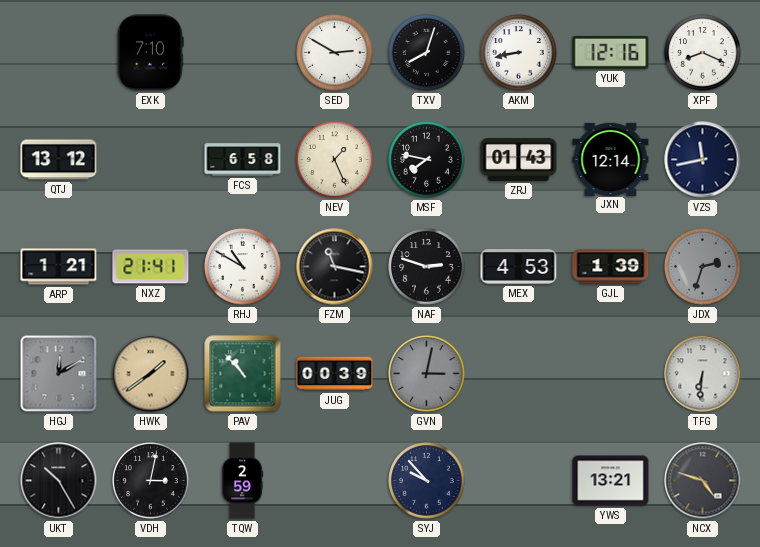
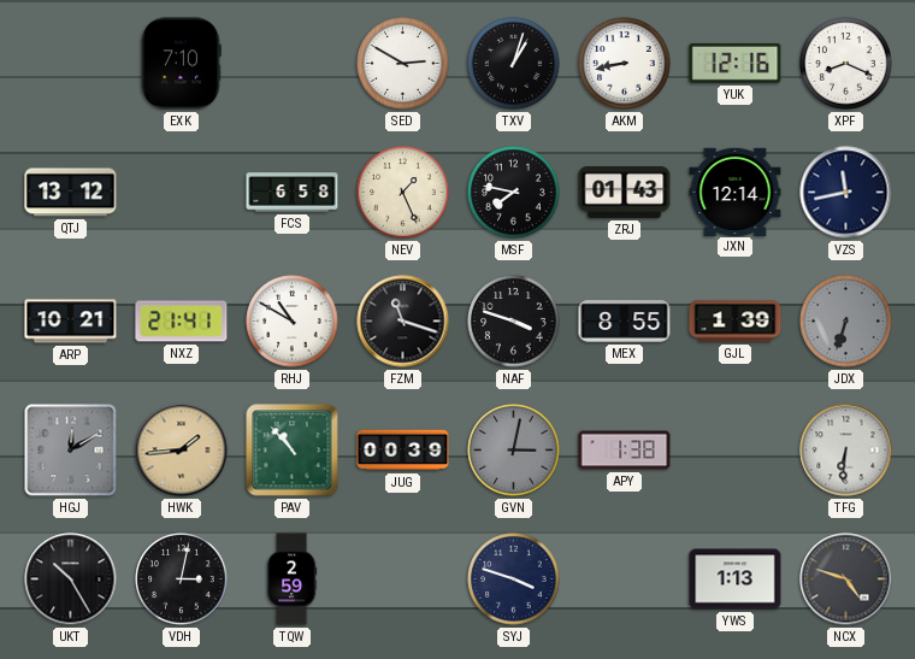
TXV: 8:03 -> 1:03
ARP: 1:21 -> 10:21
FZM: 11:17 -> 11:18
NAF: 2:48 -> 3:48
MEX: 4:53 -> 8:55
JDX: 2:33 -> 6:33
HWK: 1:39 -> 1:44
APY: none -> 1:38
SYJ: 9:53 -> 3:48
YWS: 13:21 -> 1:13
